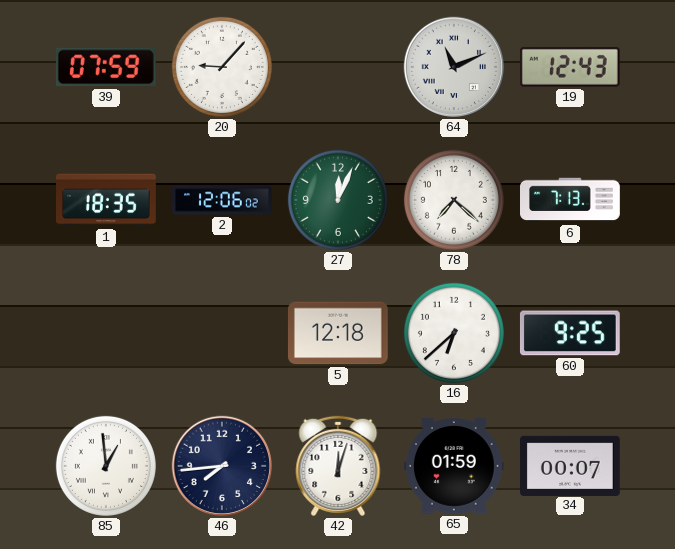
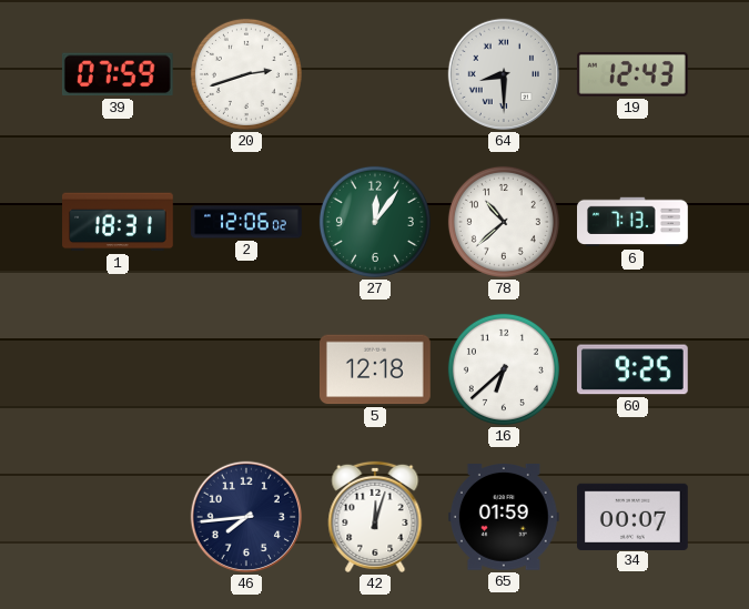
20: 9:07 -> 2:42
64: 11:11 -> 8:30
1: 18:35 -> 18:31
27: 12:04 -> 12:06
78: 7:22 -> 10:38
85: 12:59 -> none
